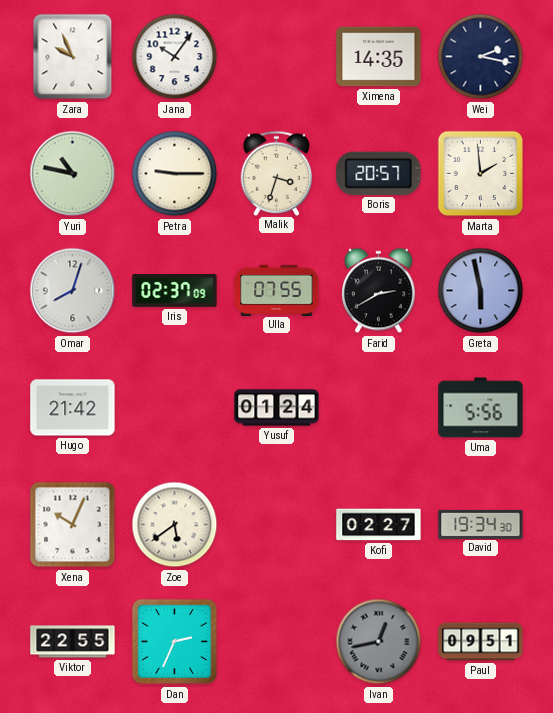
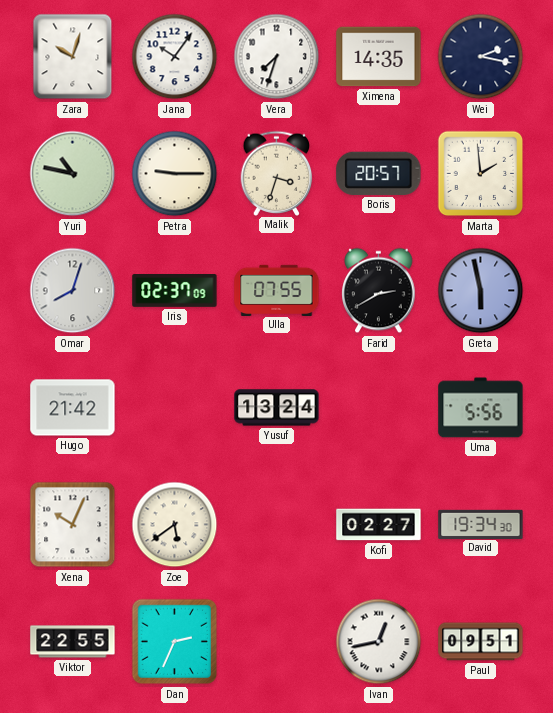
Zara: 9:56 -> 10:03
Vera: none -> 7:33
Yusuf: 01:24 -> 13:24
Ivan dial: grey -> white
